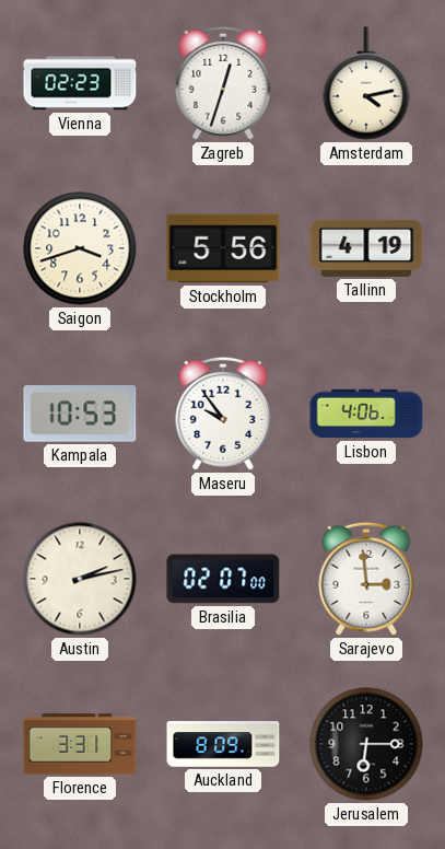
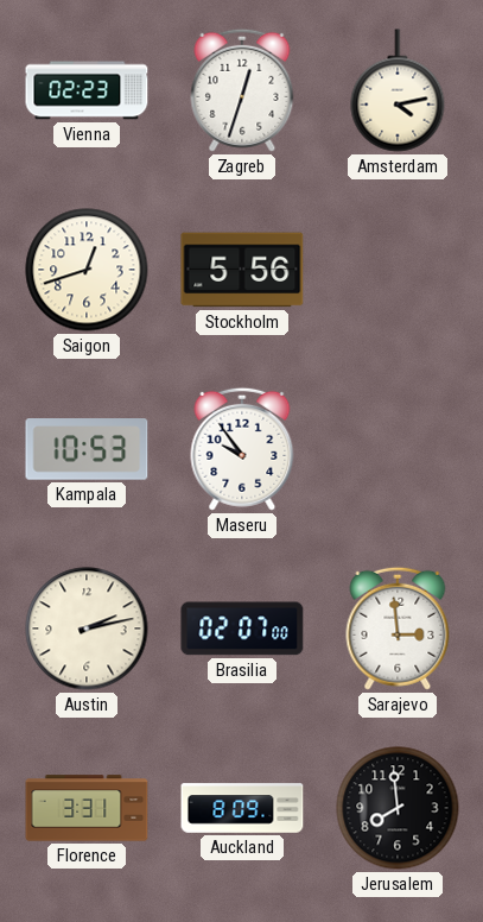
Saigon: 3:42 -> 12:42
Tallinn: 4:19 -> none
Lisbon: 4:06 -> none
Jerusalem: 6:15 -> 7:59
